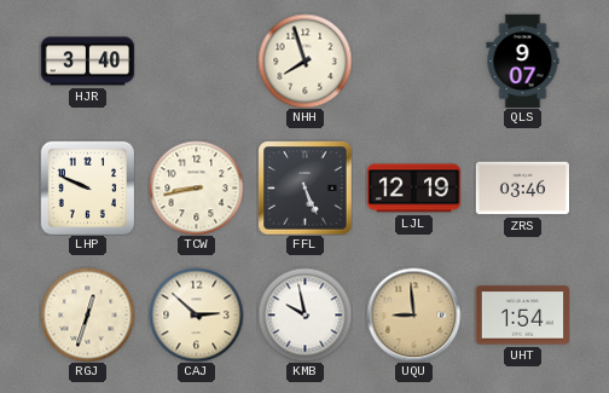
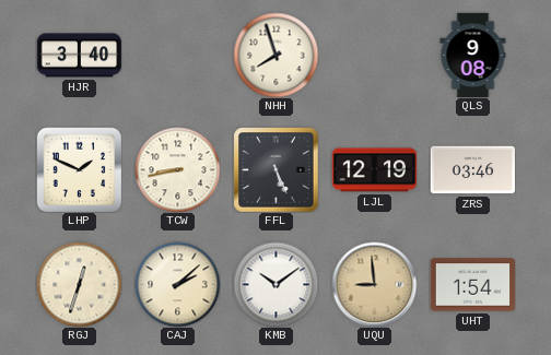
QLS: 9:07 -> 9:08
LHP: 9:49 -> 1:49
CAJ: 2:52 -> 2:08
KMB: 9:58 -> 10:09
